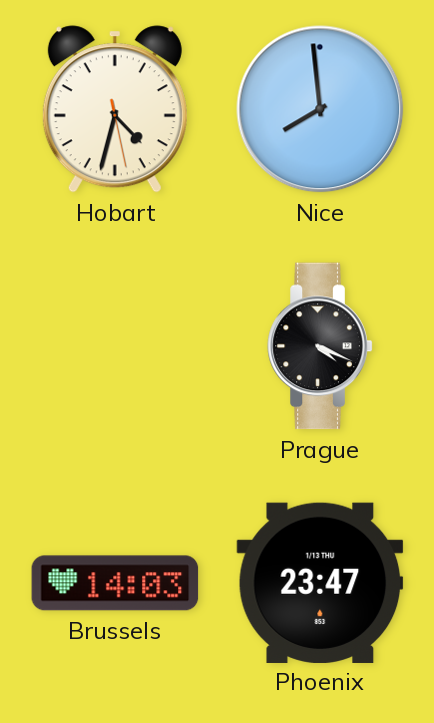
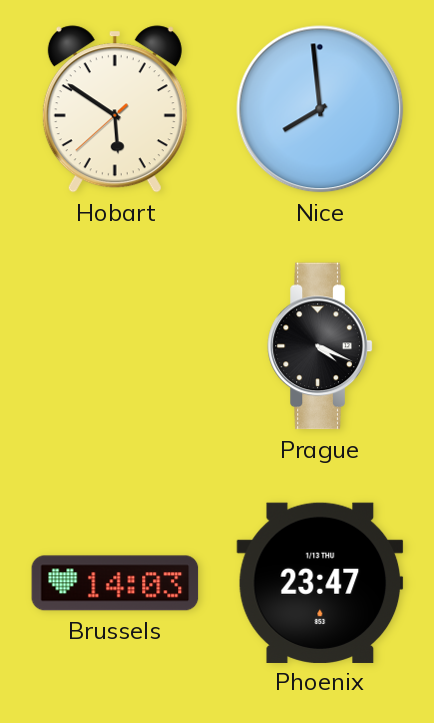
Hobart: 4:32 -> 5:50
